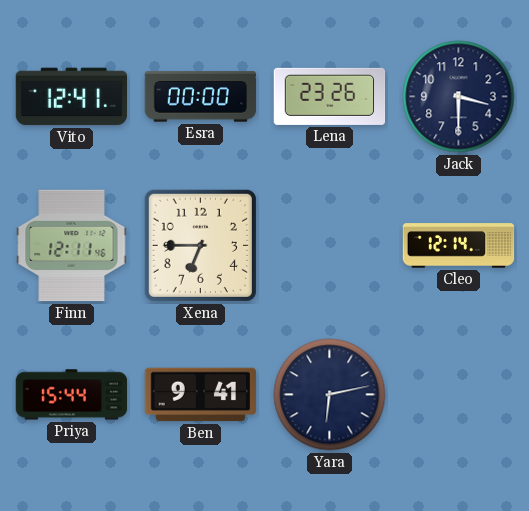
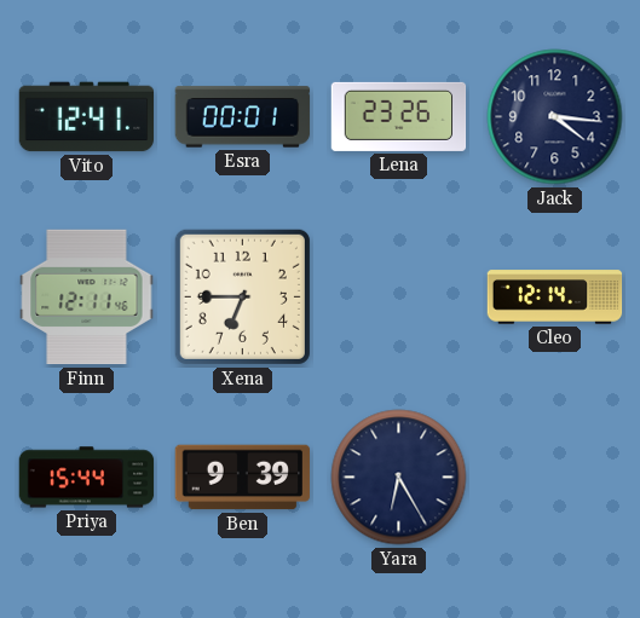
Esra: 00:00 -> 00:01
Jack: 3:30 -> 4:16
Ben: 9:41 -> 9:39
Yara: 6:13 -> 6:25
